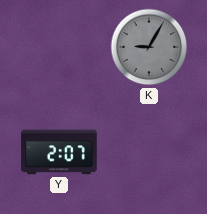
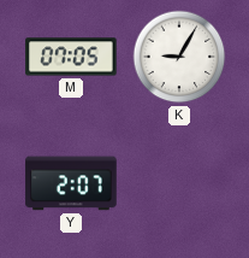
M: none -> 07:05
K dial: grey -> white
